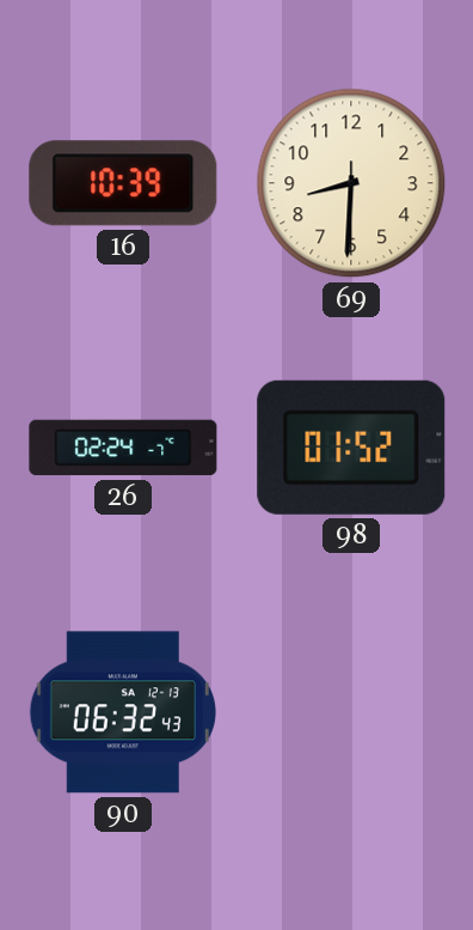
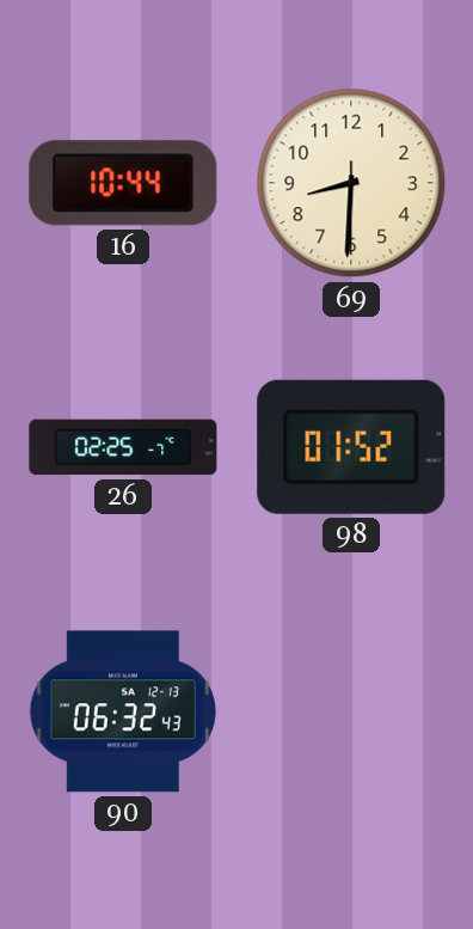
16: 10:39 -> 10:44
26: 02:24 -> 02:25
